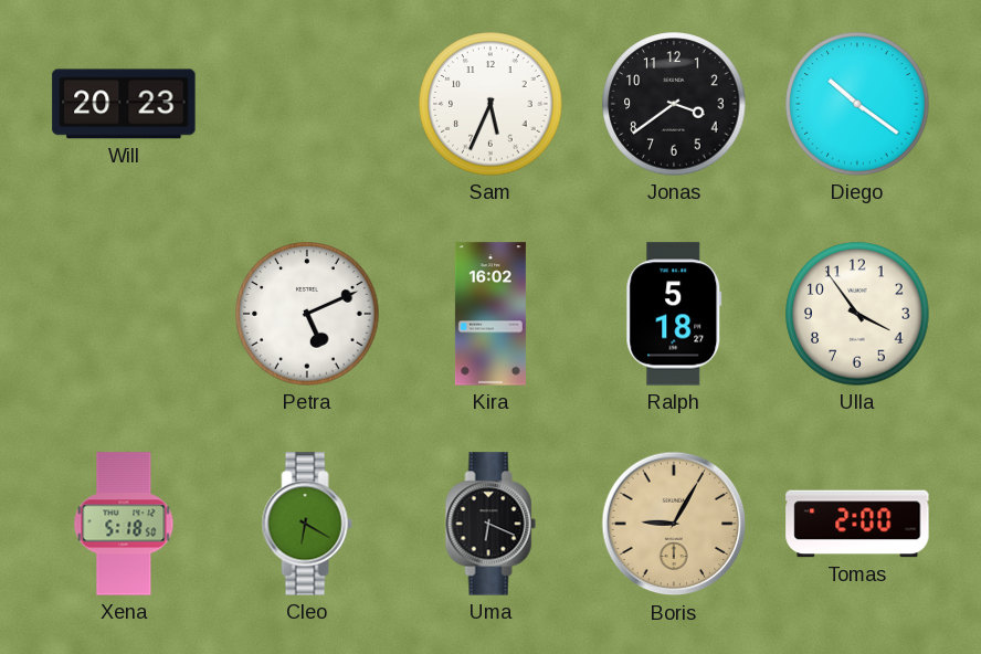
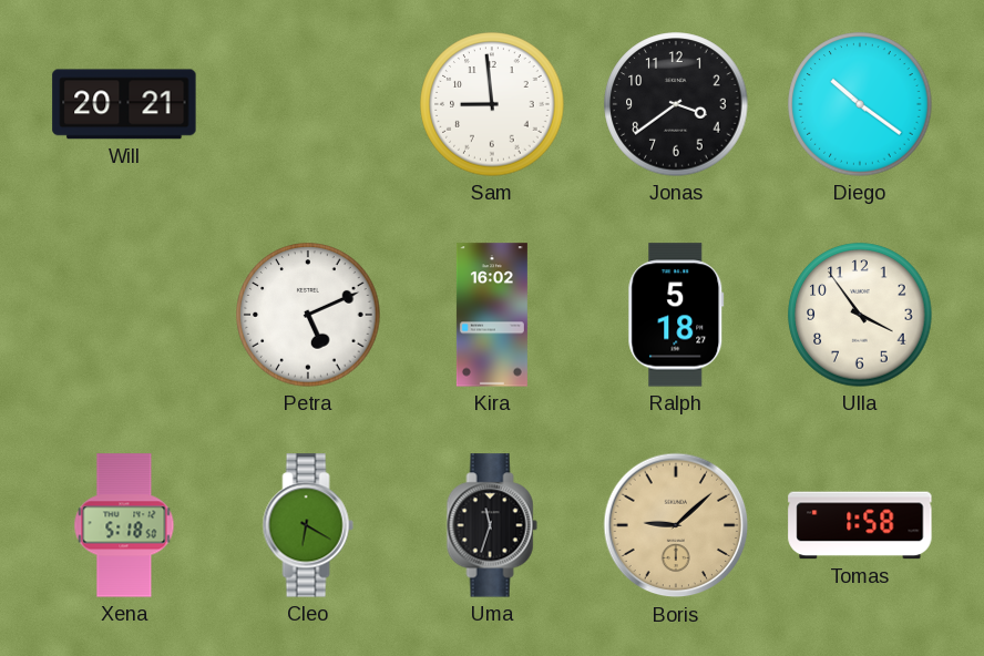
Will: 20:23 -> 20:21
Sam: 5:34 -> 8:59
Uma: 6:19 -> 11:33
Boris: 9:05 -> 9:08
Tomas: 2:00 -> 1:58
